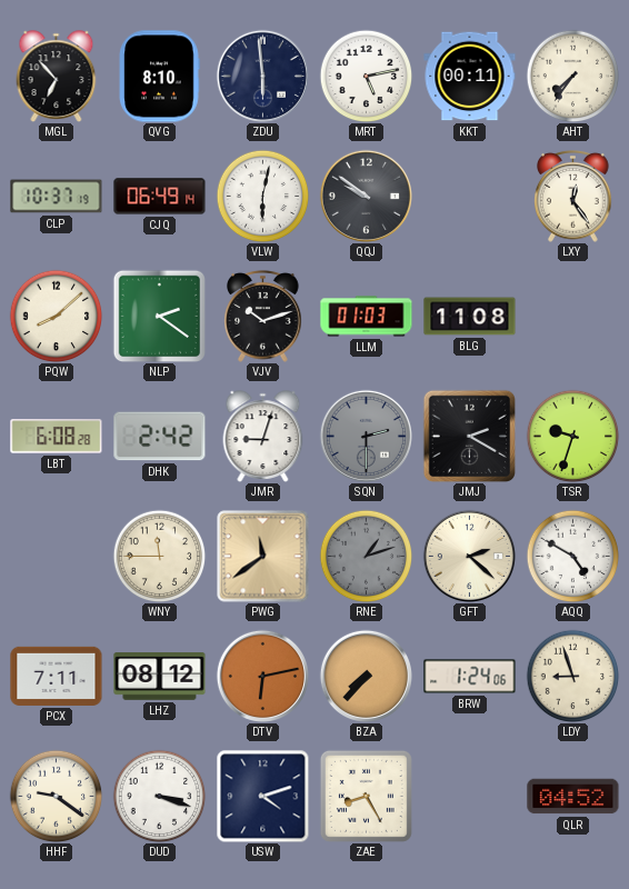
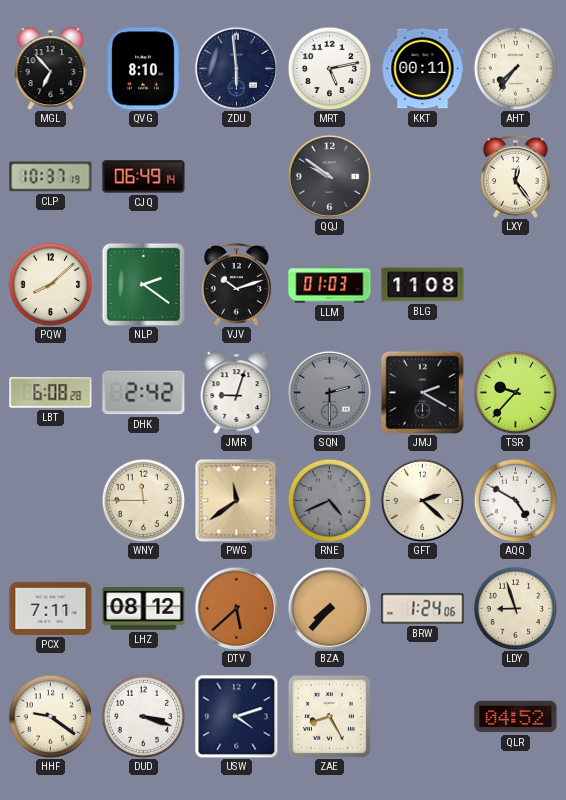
VLW: 6:02 -> none
TSR: 9:33 -> 9:37
RNE: 1:12 -> 4:41
DTV: 6:13 -> 5:38
